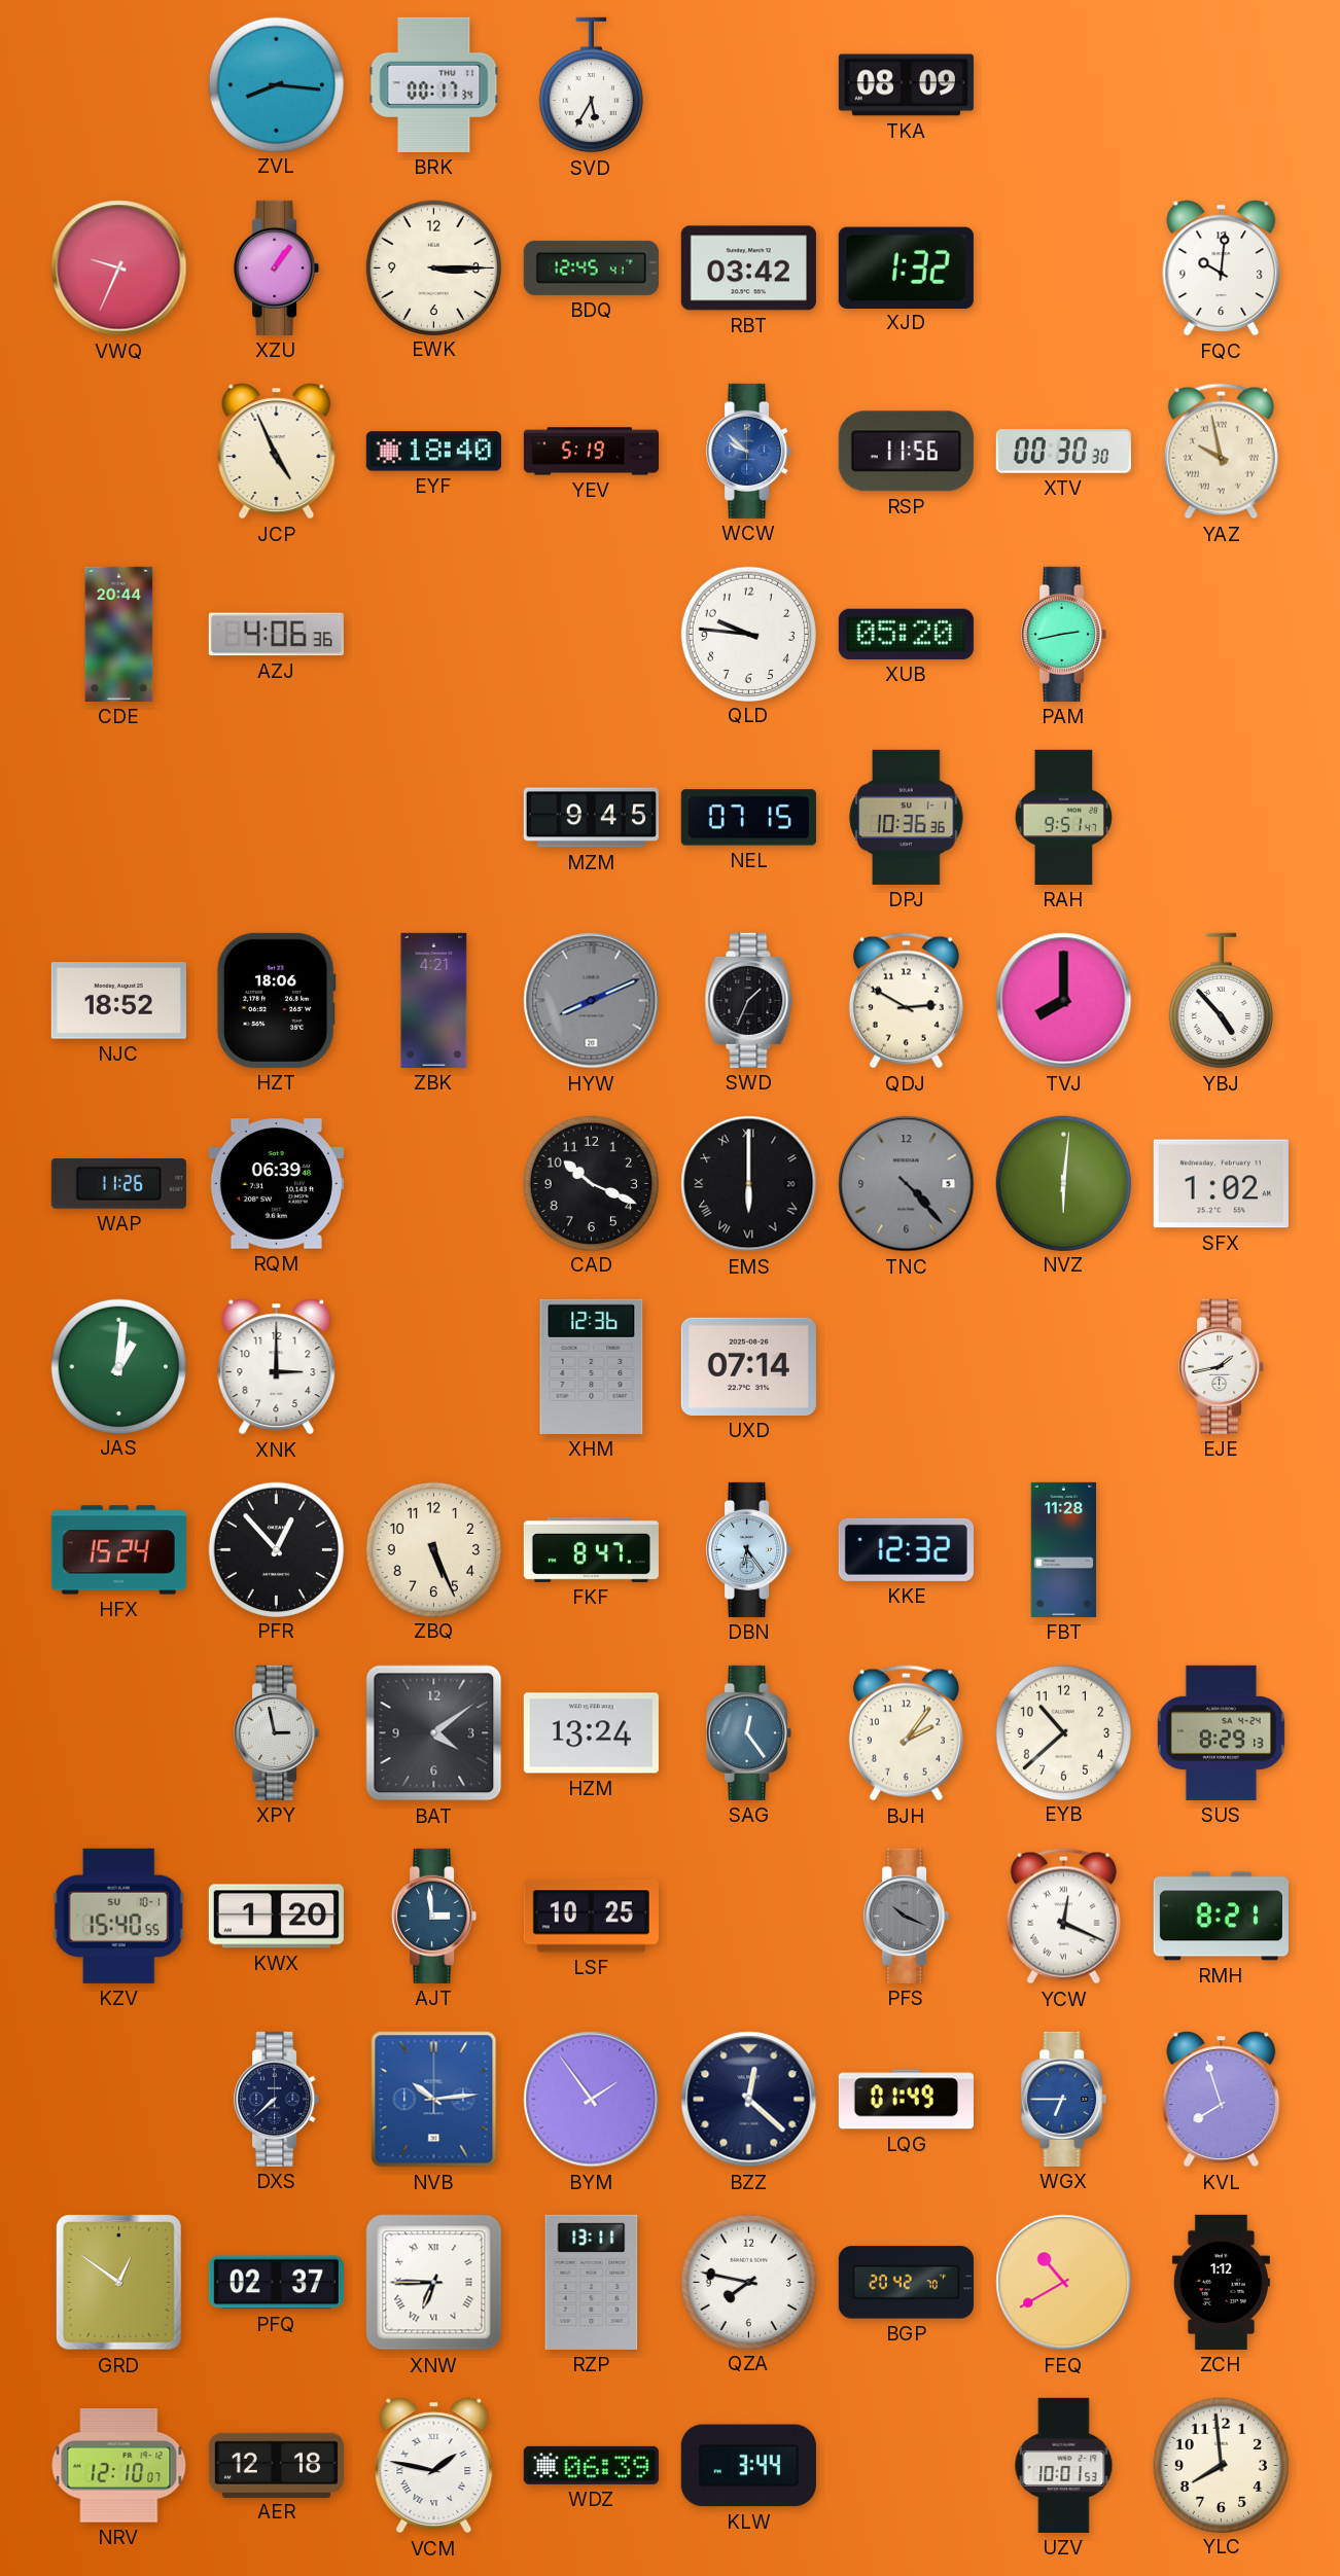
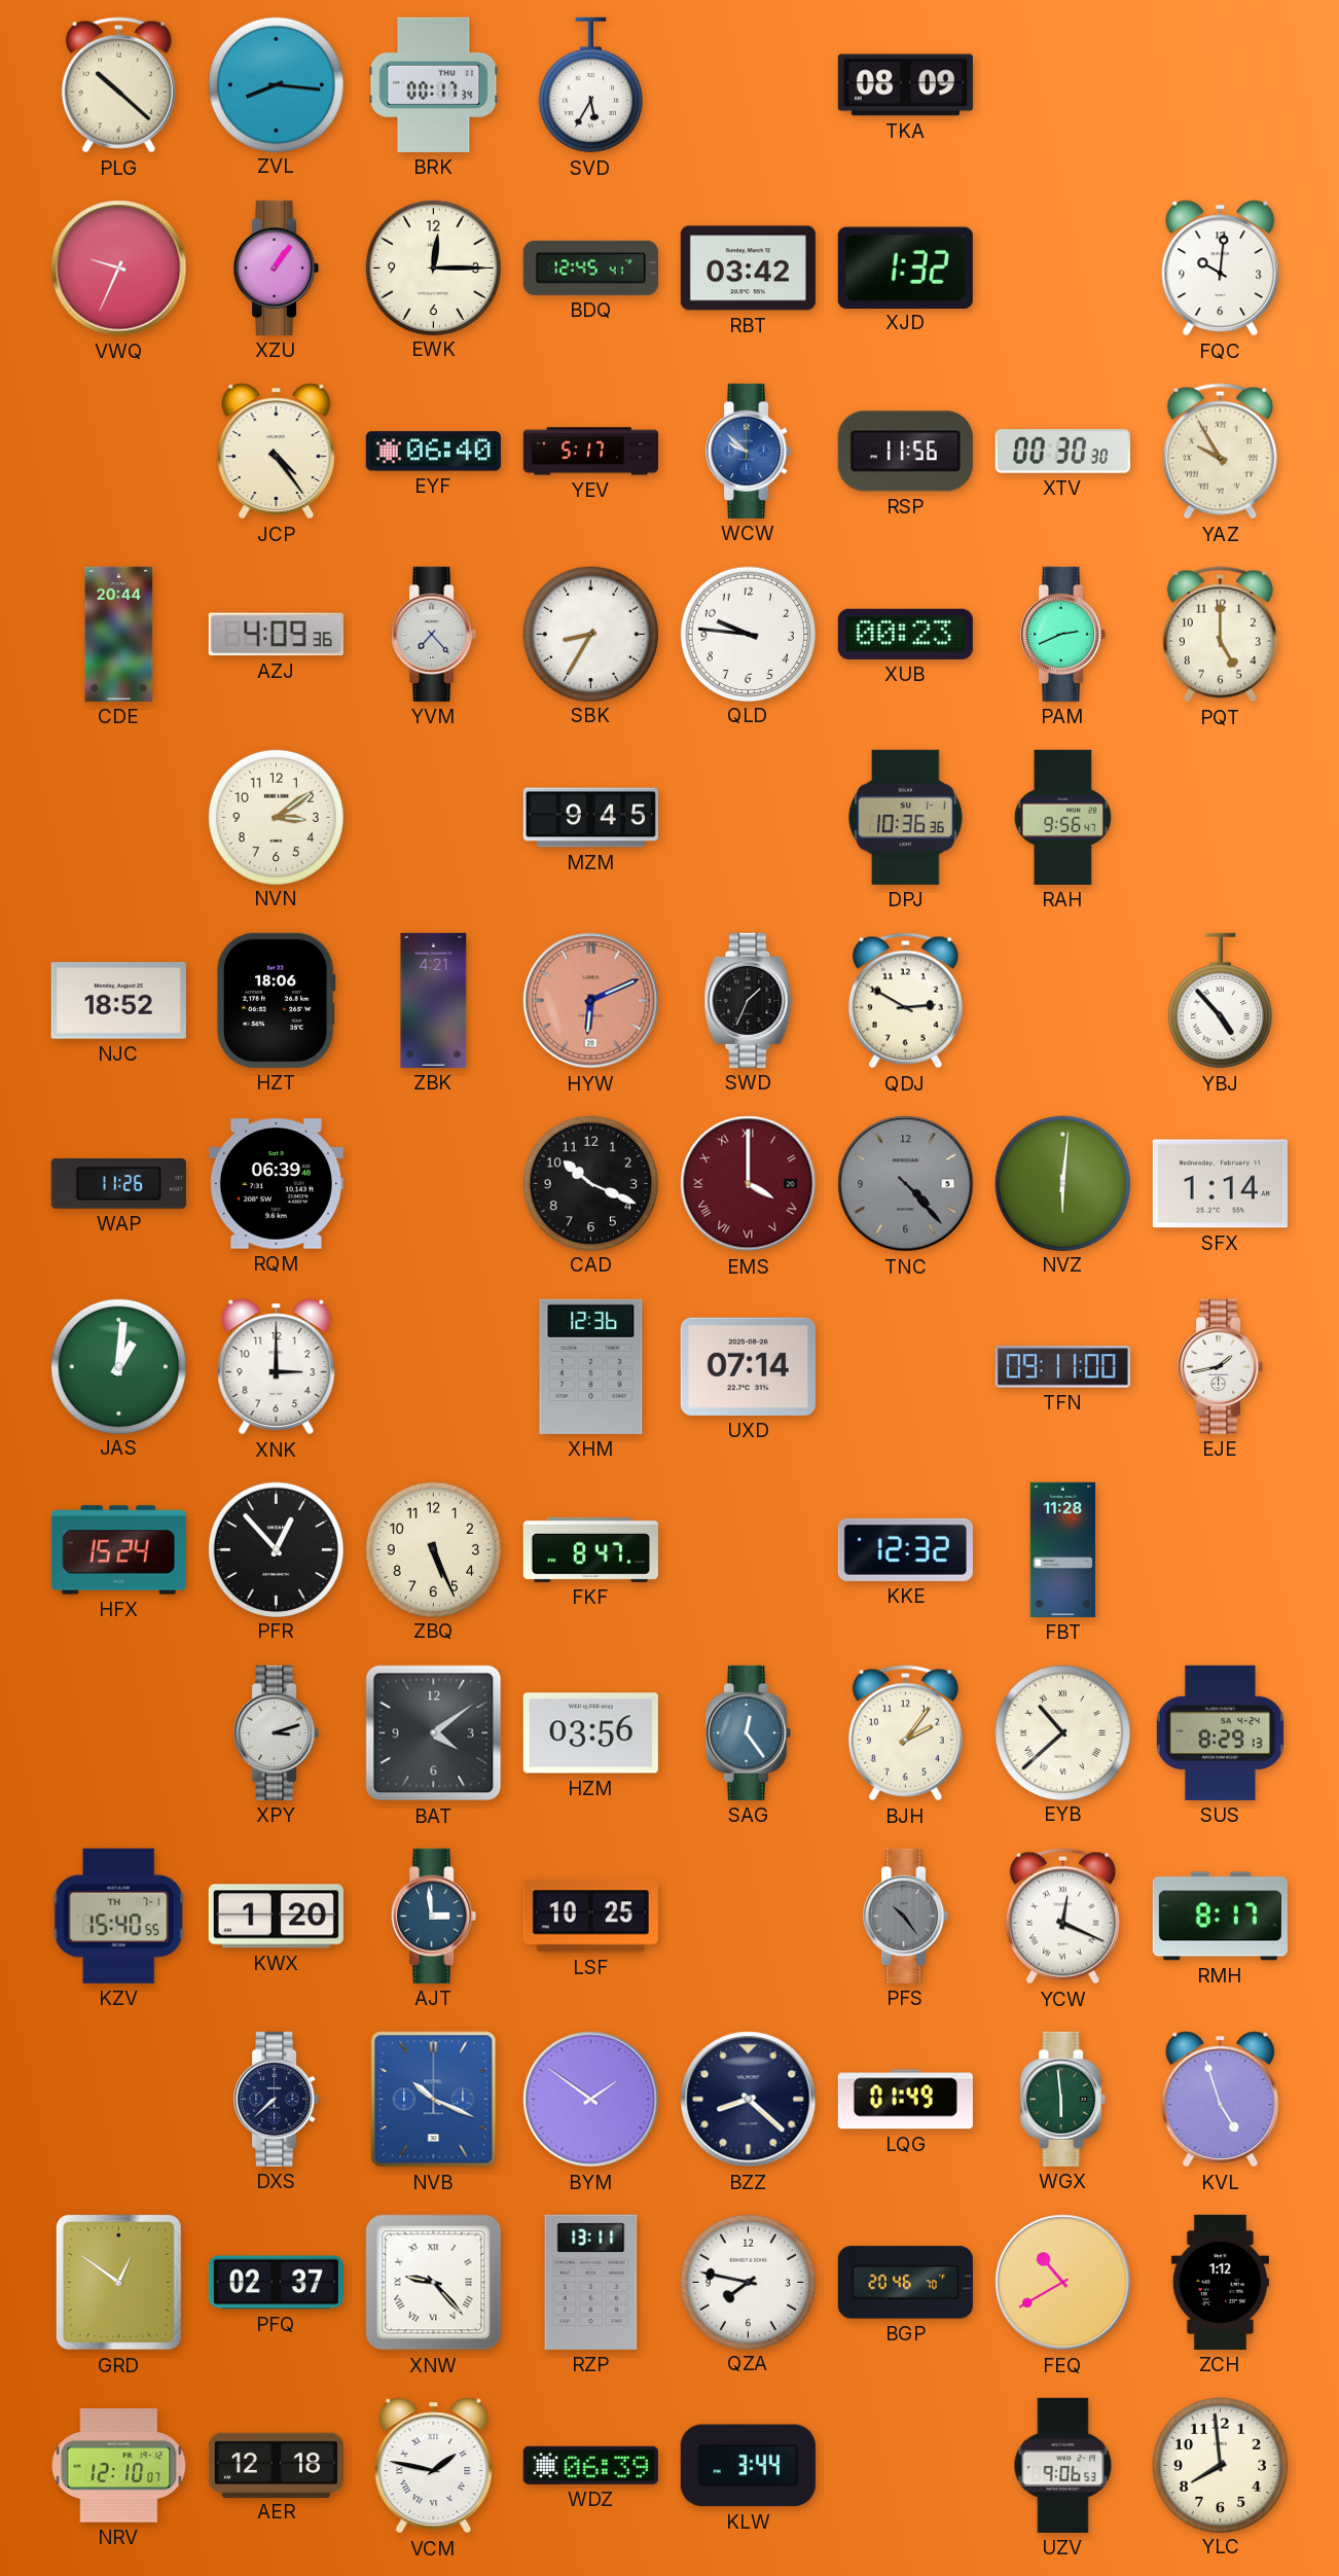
PLG: none -> 10:22
EWK: 3:15 -> 12:15
JCP: 4:56 -> 4:24
EYF: 18:40 -> 06:40
YEV: 5:19 -> 5:17
YAZ: 9:58 -> 9:55
AZJ: 4:06 -> 4:09
YVM: none -> 7:23
SBK: none -> 8:35
XUB: 05:20 -> 00:23
PAM: 2:43 -> 2:41
PQT: none -> 5:00
NVN: none -> 3:09
NEL: 07:15 -> none
RAH: 9:51 -> 9:56
HYW: 8:11 -> 6:11
HYW dial: grey -> salmon
TVJ: 8:00 -> none
EMS: 6:00 -> 4:00
EMS dial: black -> burgundy
SFX: 1:02 -> 1:14
TFN: none -> 09:11
DBN: 6:24 -> none
XPY: 2:58 -> 3:12
HZM: 13:24 -> 03:56
EYB numerals: Arabic -> Roman
KZV date: SU 10-1 -> TH 7-1
PFS: 10:19 -> 10:24
RMH: 8:21 -> 8:17
NVB: 10:14 -> 10:19
BYM: 1:54 -> 1:51
BZZ: 12:22 -> 8:22
WGX: 6:45 -> 5:59
WGX dial: blue -> green
KVL: 7:57 -> 4:57
XNW: 6:45 -> 9:23
BGP: 20:42 -> 20:46
UZV: 10:01 -> 9:06
